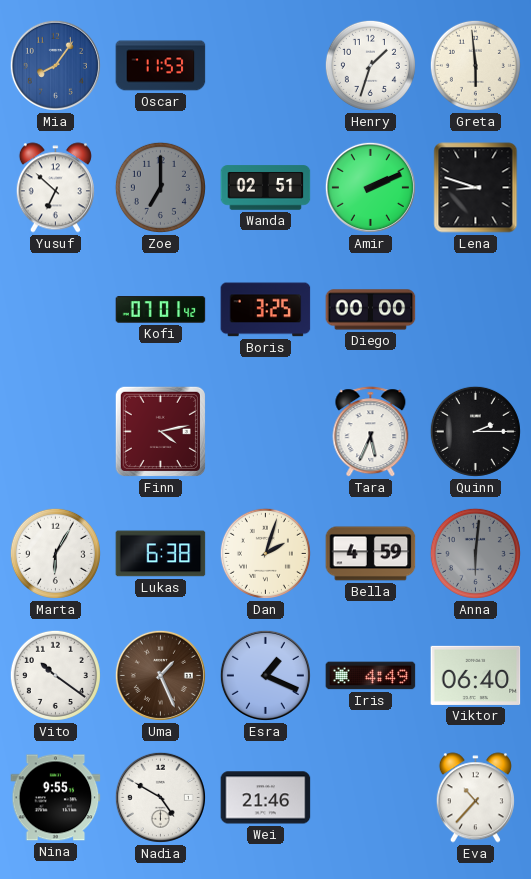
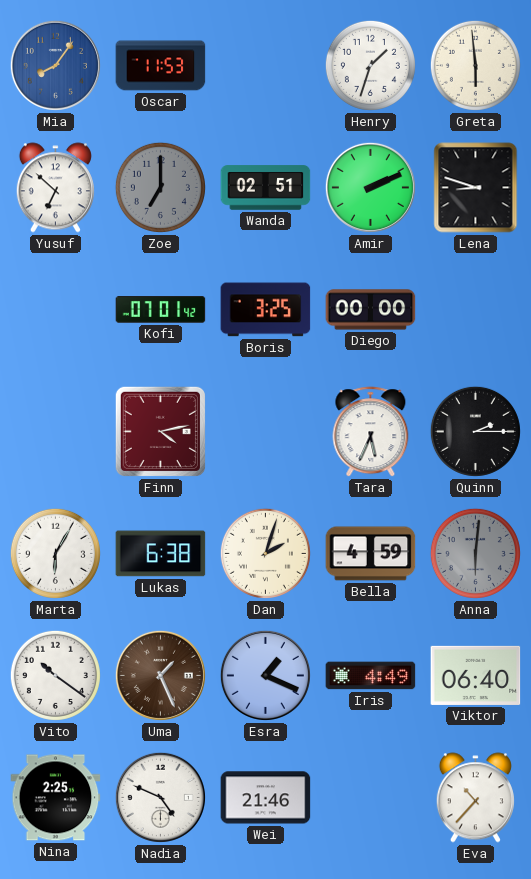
Nina: 9:55 -> 2:25
Nadia: 4:50 -> 4:49
